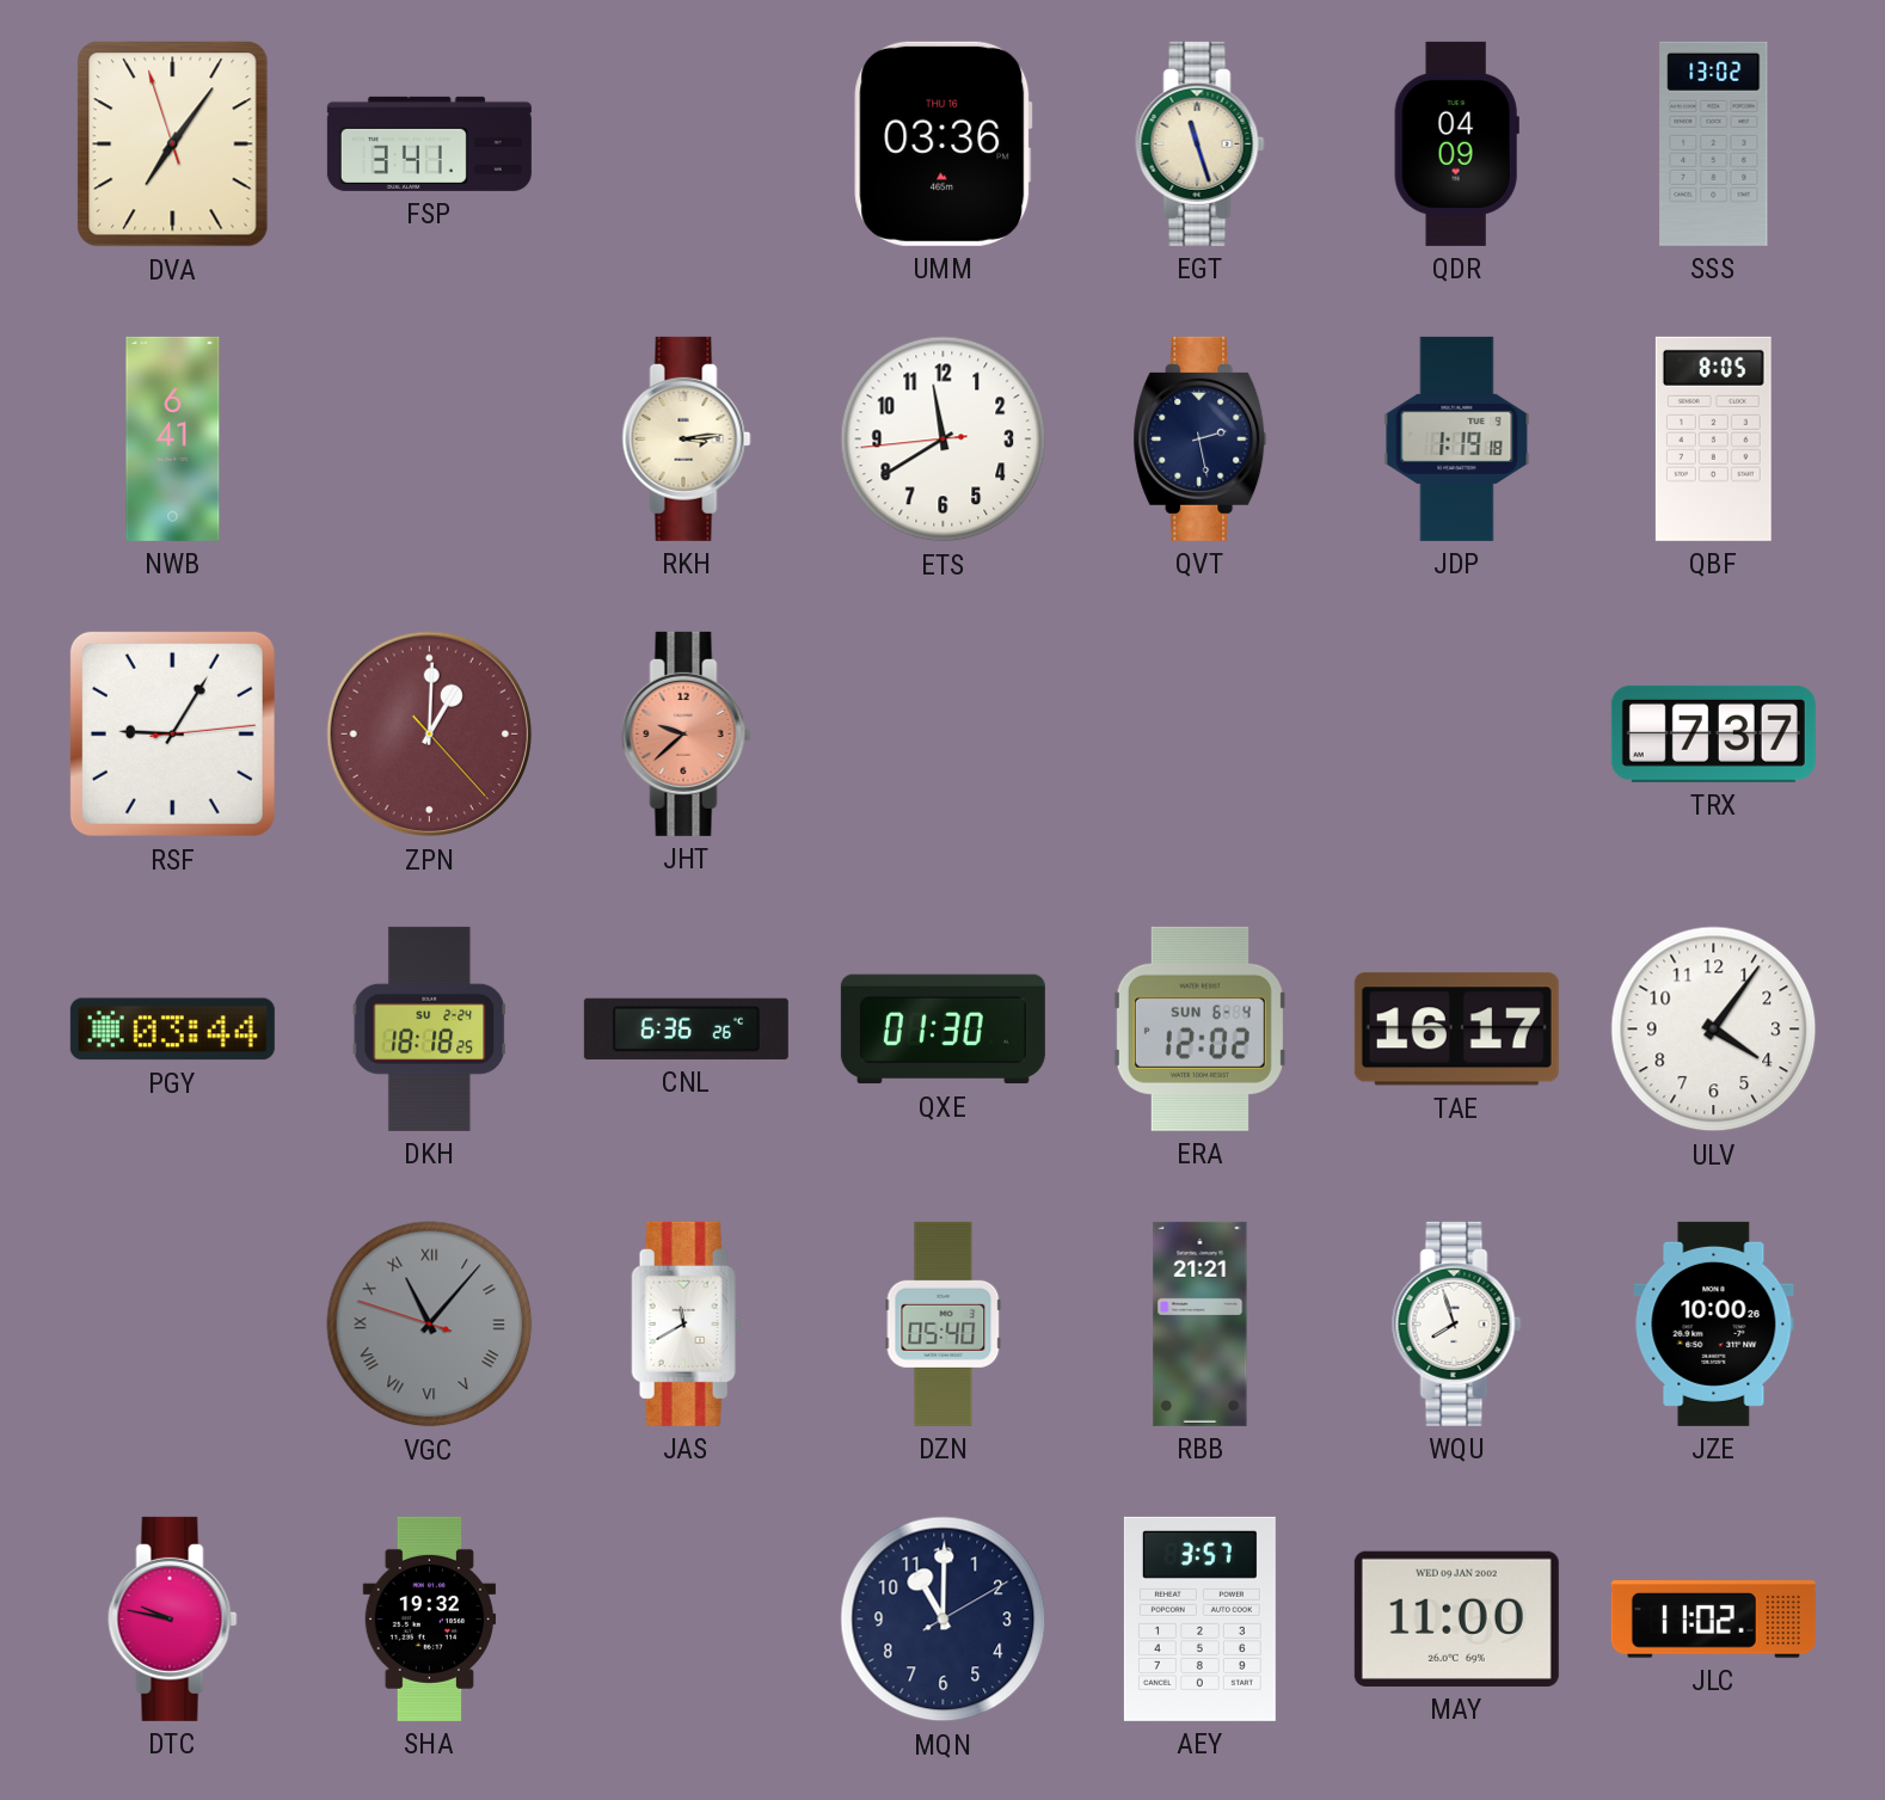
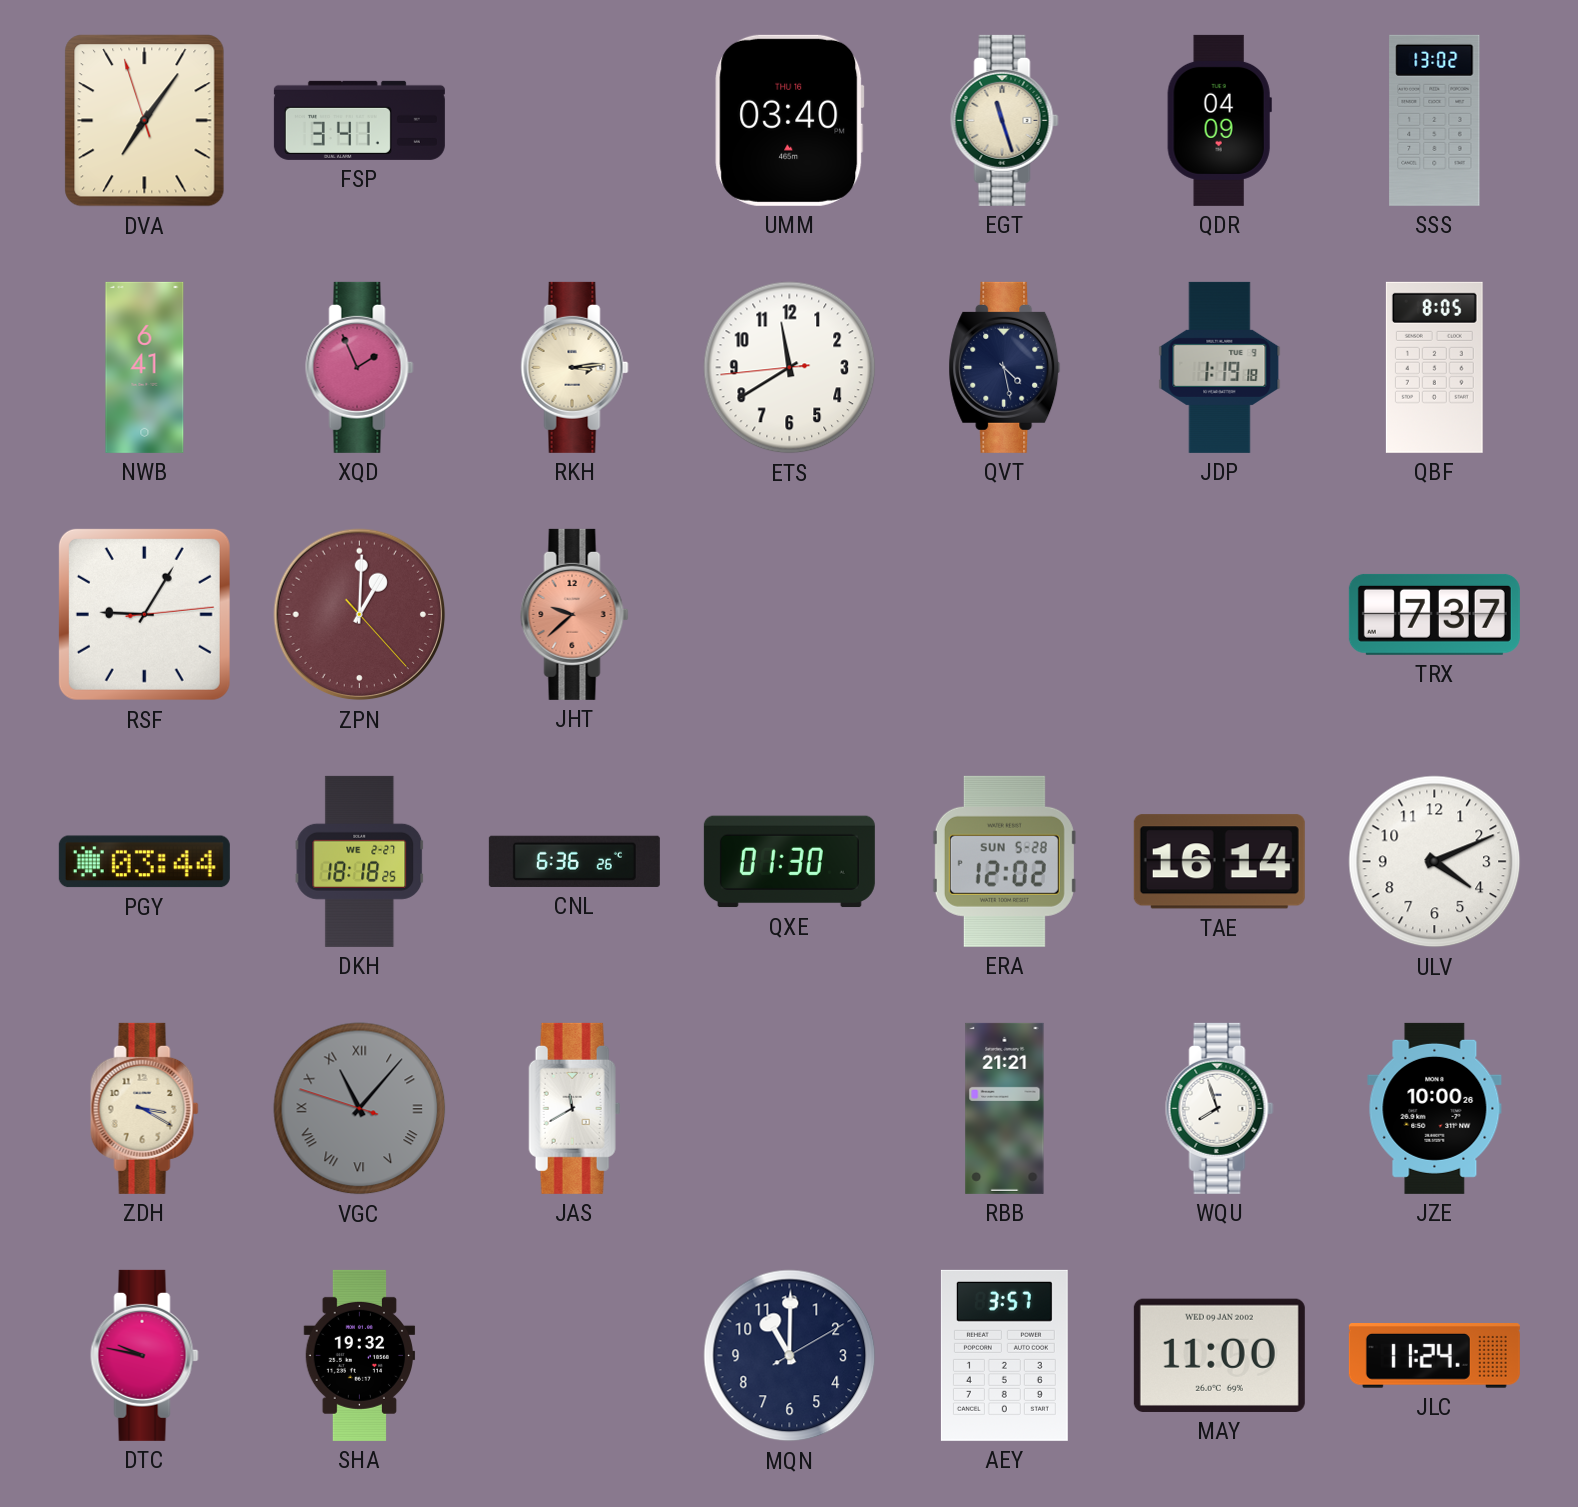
UMM: 03:36 -> 03:40
XQD: none -> 1:56
QVT: 2:28 -> 4:28
DKH date: SU 2-24 -> WE 2-27
ERA date: SUN 6-4 -> SUN 5-28
TAE: 16:17 -> 16:14
ULV: 4:06 -> 4:11
ZDH: none -> 3:20
DZN: 05:40 -> none
JLC: 11:02 -> 11:24
